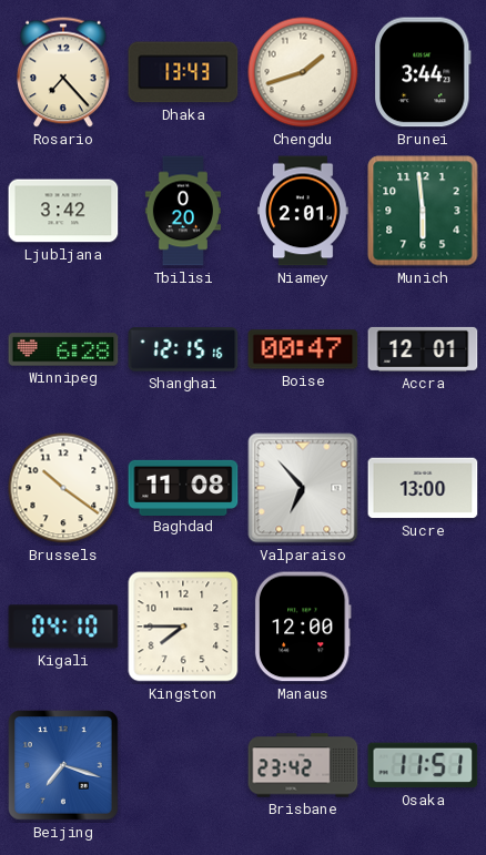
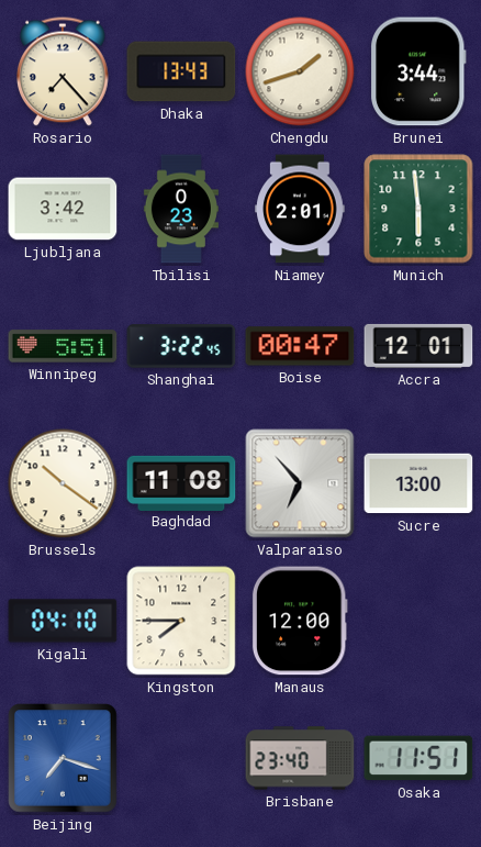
Tbilisi: 0:20 -> 0:23
Winnipeg: 6:28 -> 5:51
Shanghai: 12:15 -> 3:22
Brisbane: 23:42 -> 23:40
